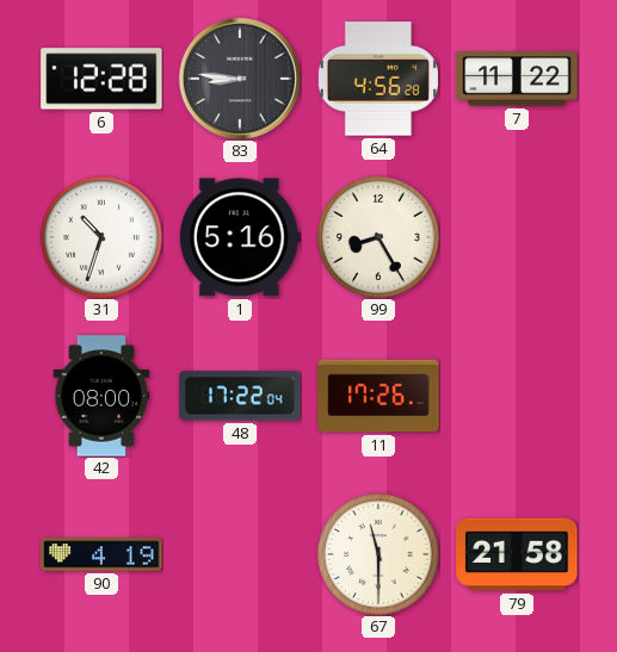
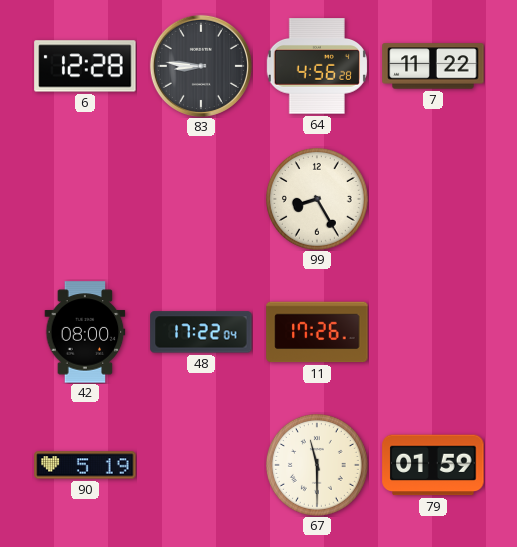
31: 10:33 -> none
1: 5:16 -> none
90: 4:19 -> 5:19
79: 21:58 -> 01:59
